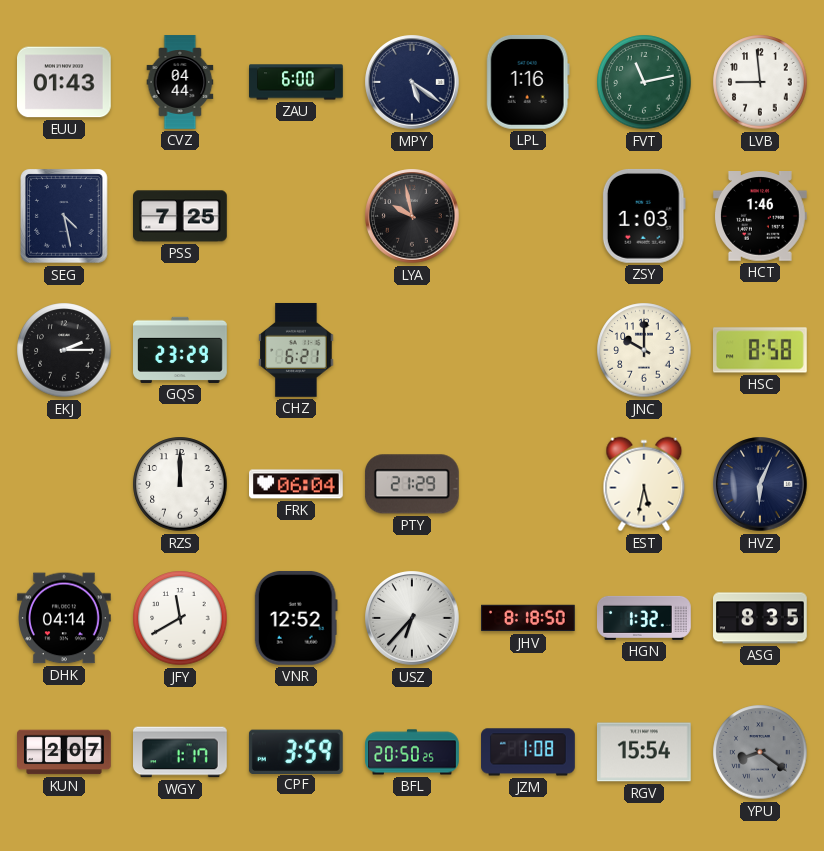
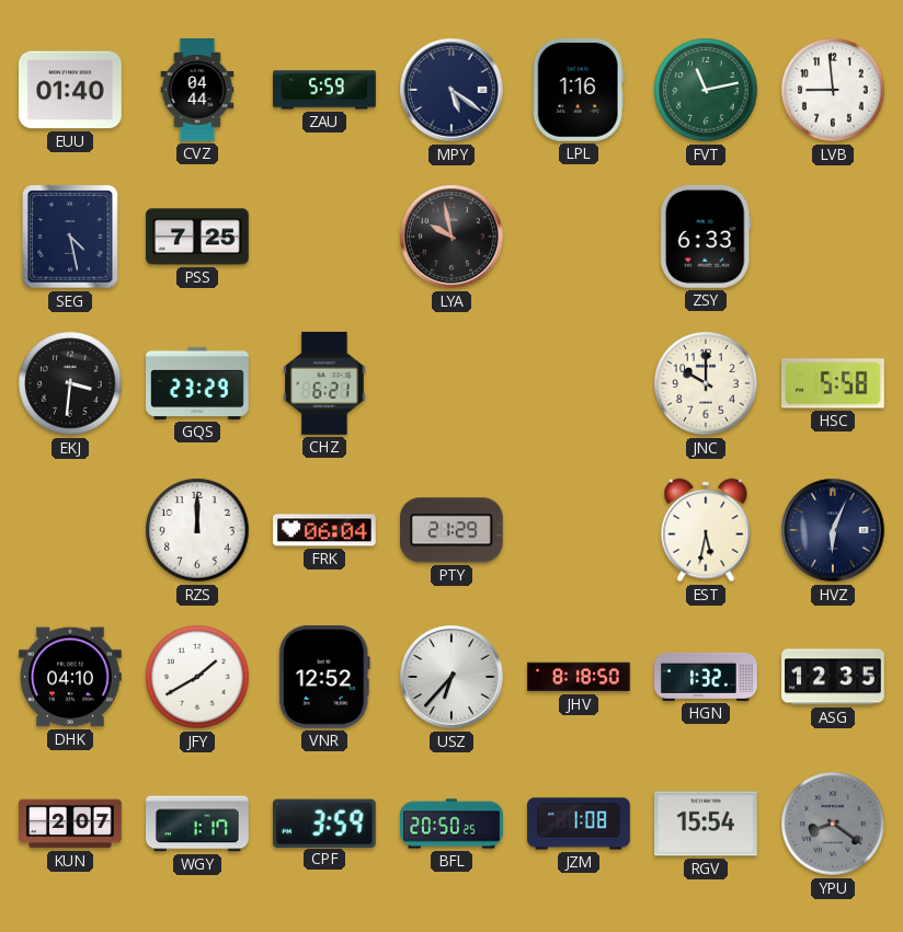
EUU: 01:43 -> 01:40
ZAU: 6:00 -> 5:59
ZSY: 1:03 -> 6:33
HCT: 1:46 -> none
EKJ: 2:15 -> 3:31
HSC: 8:58 -> 5:58
DHK: 04:14 -> 04:10
JFY: 11:40 -> 1:40
ASG: 8:35 -> 12:35
